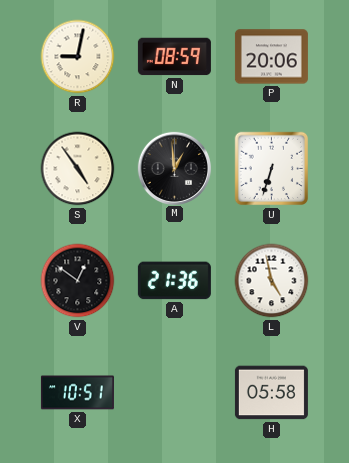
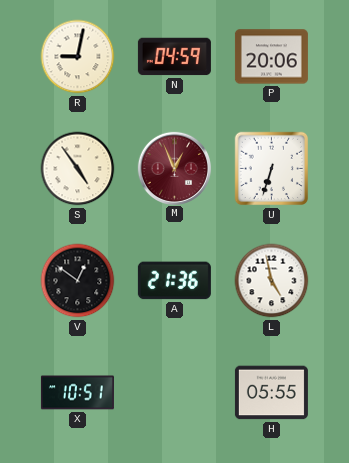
N: 08:59 -> 04:59
M: 12:59 -> 12:56
M dial: black -> burgundy
H: 05:58 -> 05:55
